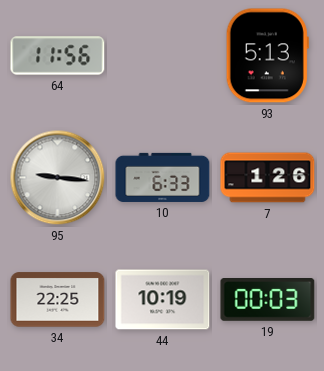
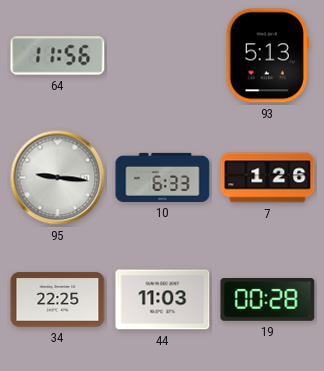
44: 10:19 -> 11:03
19: 00:03 -> 00:28
